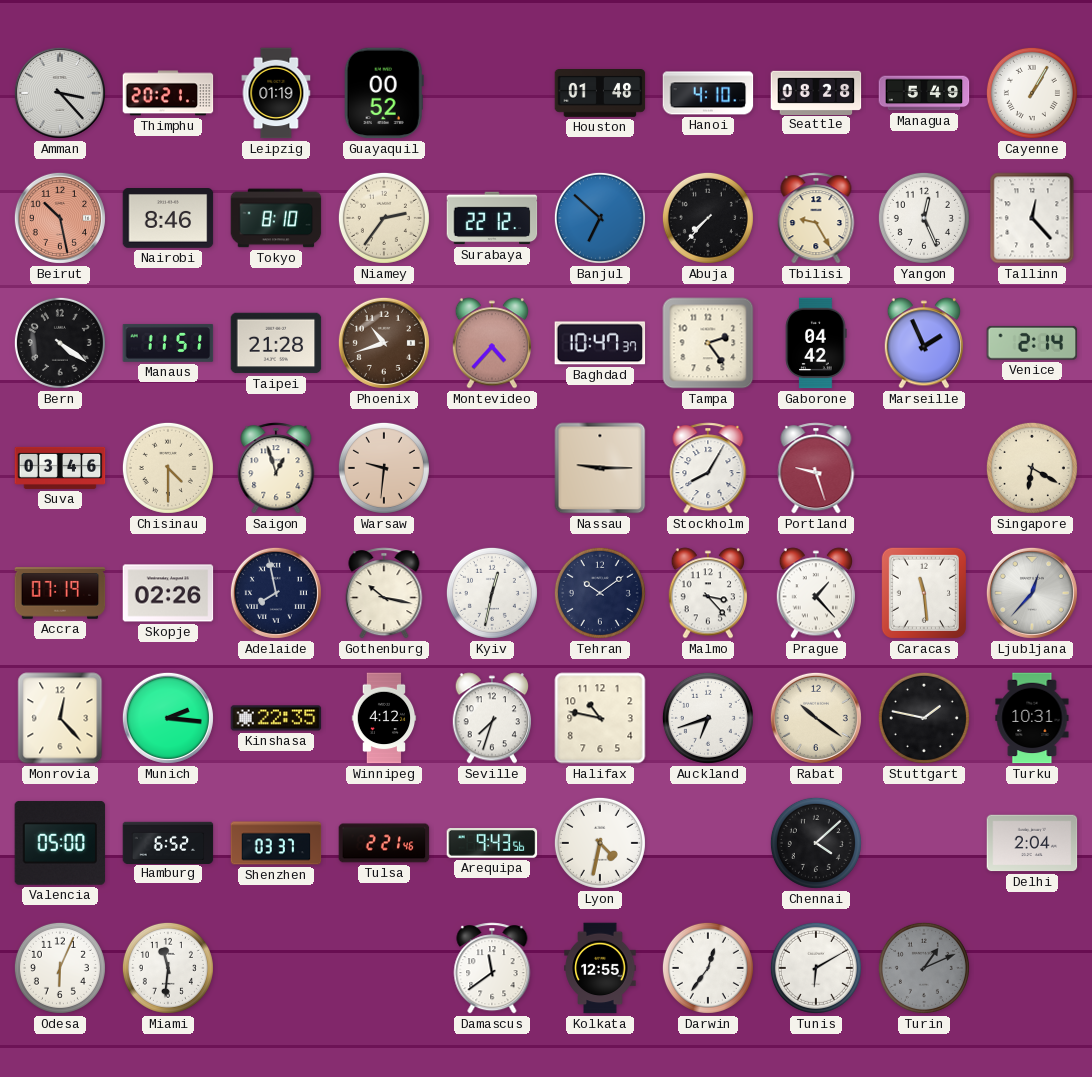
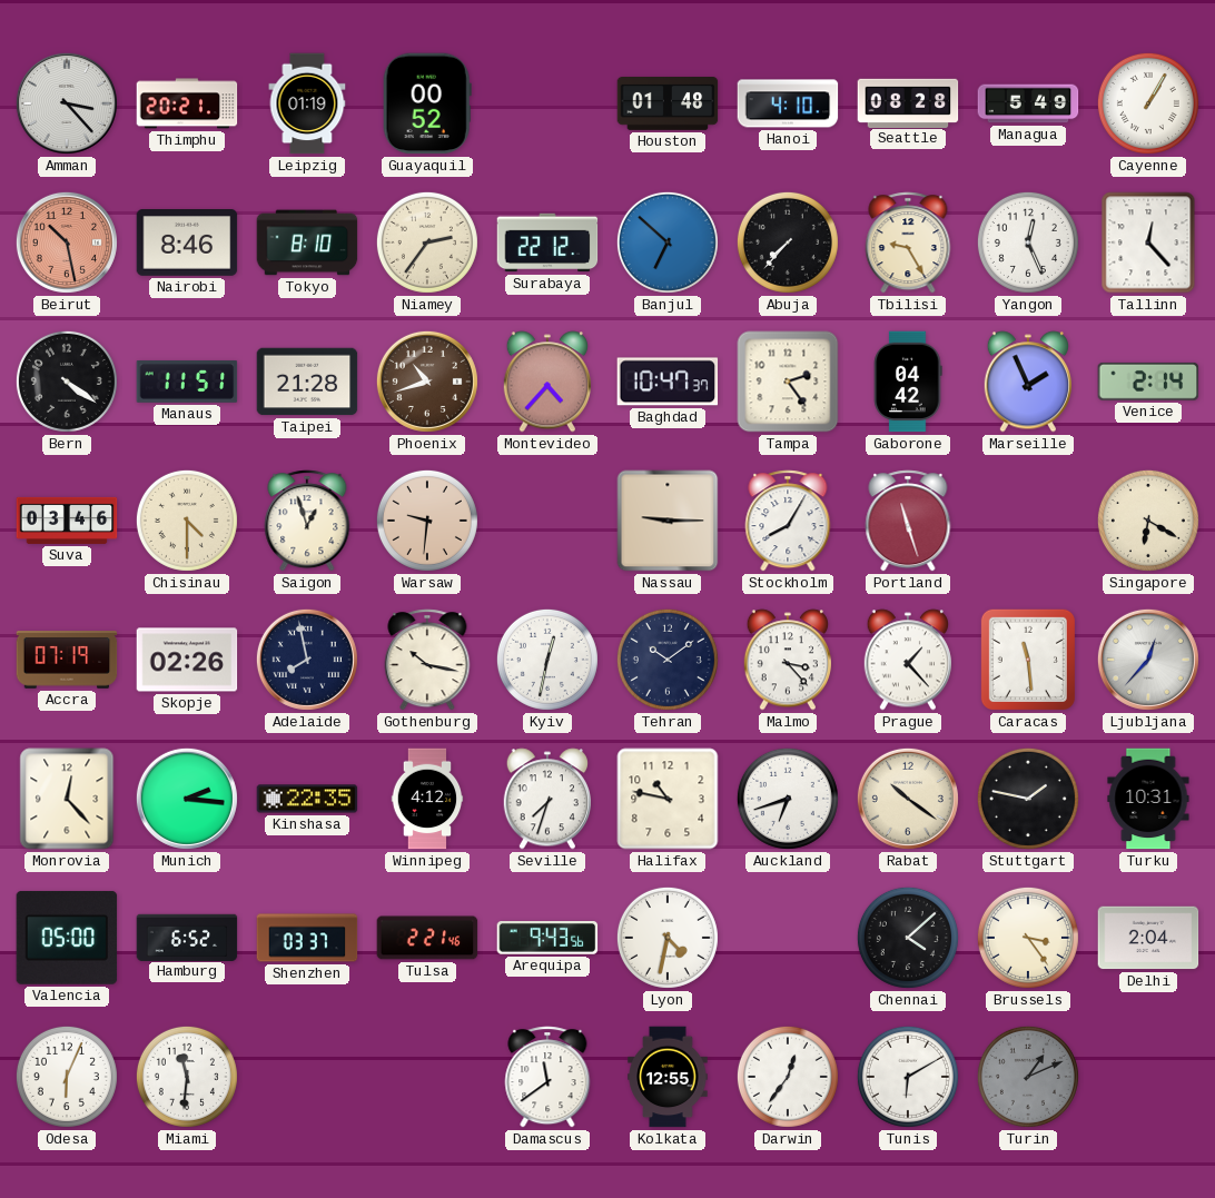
Portland: 9:27 -> 11:27
Brussels: none -> 3:24
